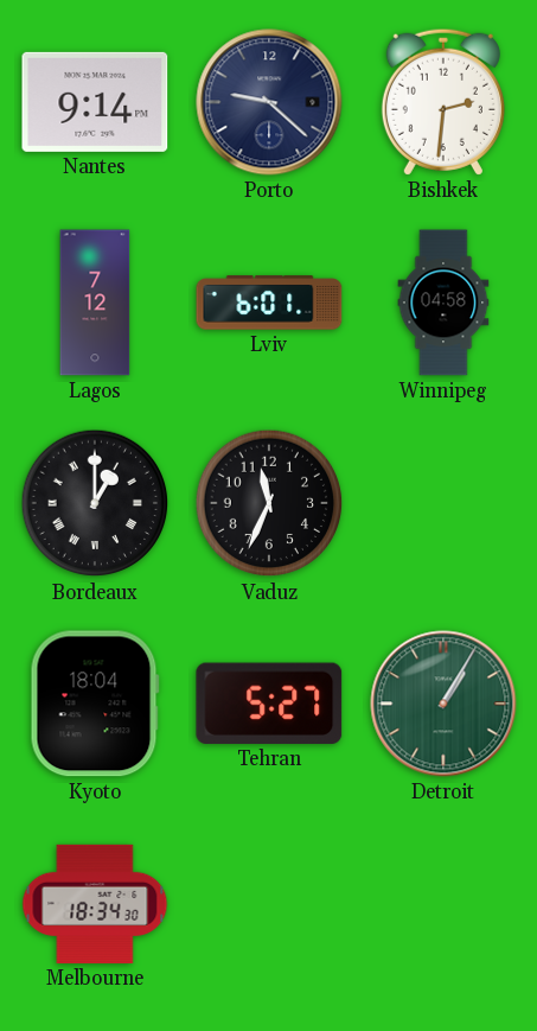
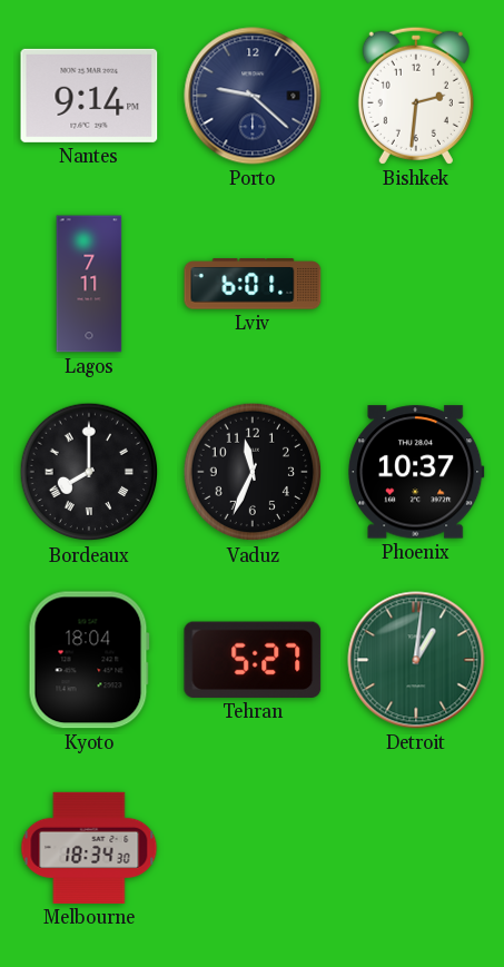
Lagos: 7:12 -> 7:11
Winnipeg: 04:58 -> none
Bordeaux: 1:00 -> 8:00
Phoenix: none -> 10:37
Detroit: 1:05 -> 1:01
